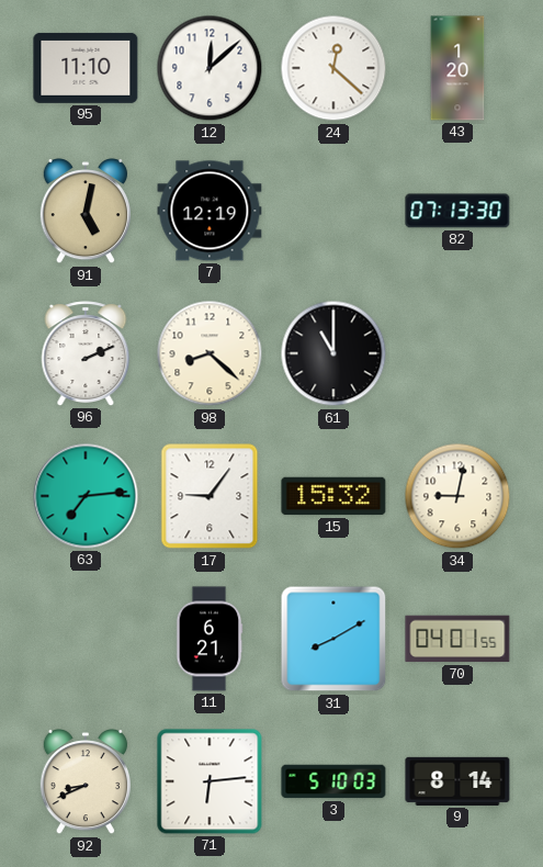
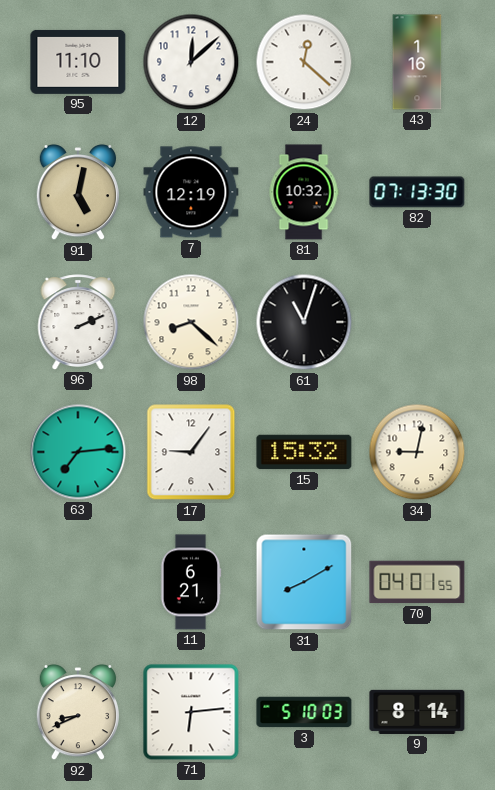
43: 1:20 -> 1:16
81: none -> 10:32
61: 11:00 -> 11:03
